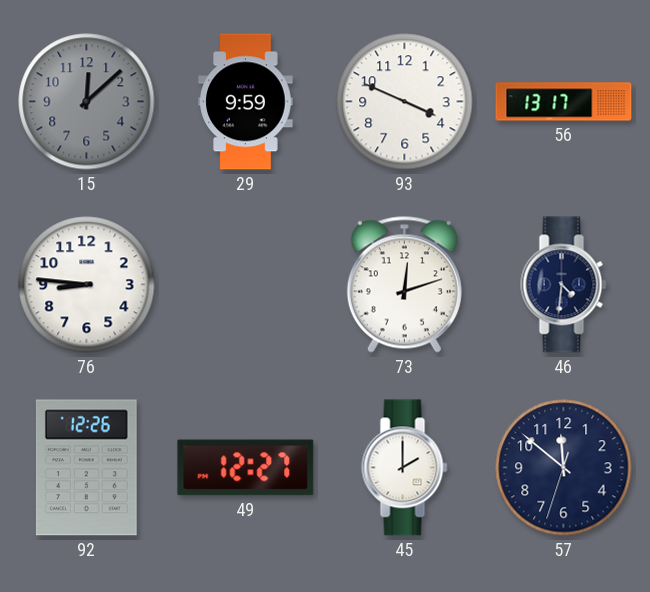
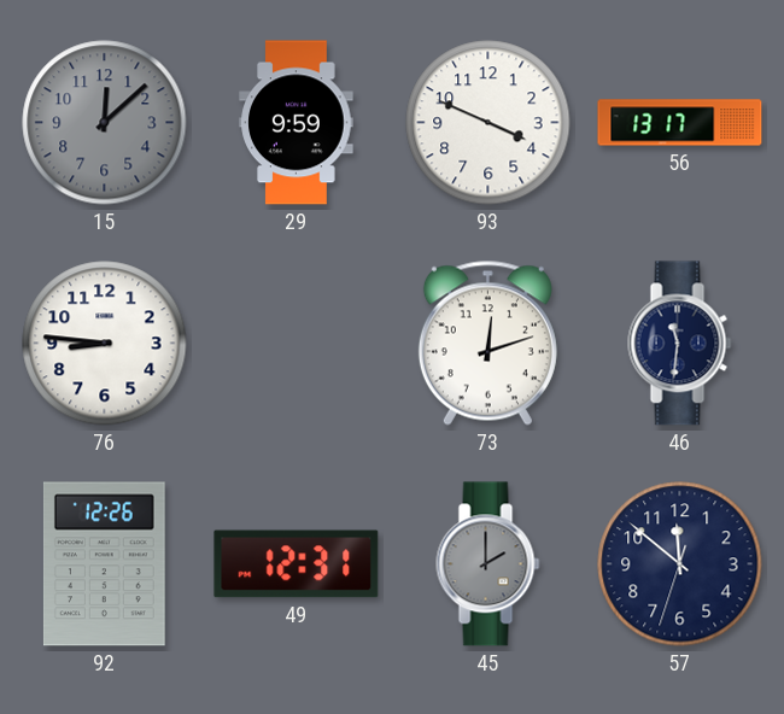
46: 4:31 -> 11:31
49: 12:27 -> 12:31
45 dial: white -> grey
